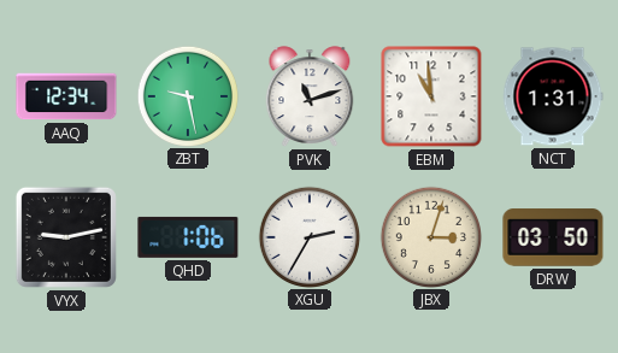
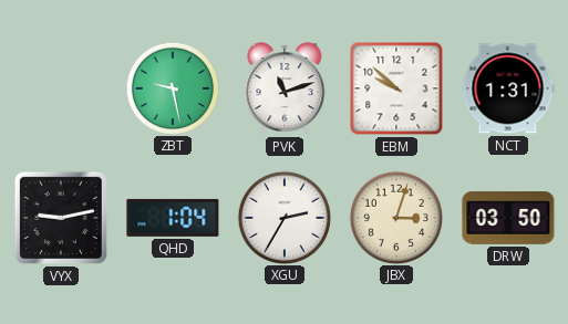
AAQ: 12:34 -> none
EBM: 10:59 -> 9:52
QHD: 1:06 -> 1:04
